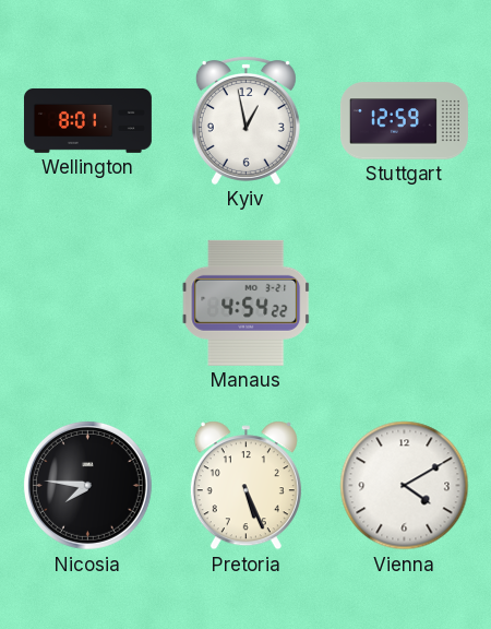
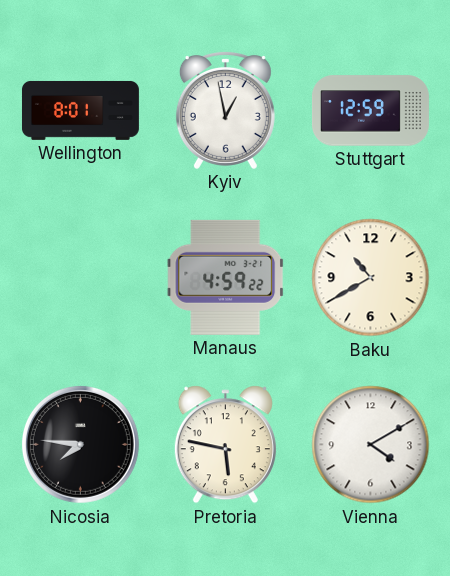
Manaus: 4:54 -> 4:59
Baku: none -> 10:40
Pretoria: 5:26 -> 5:47
